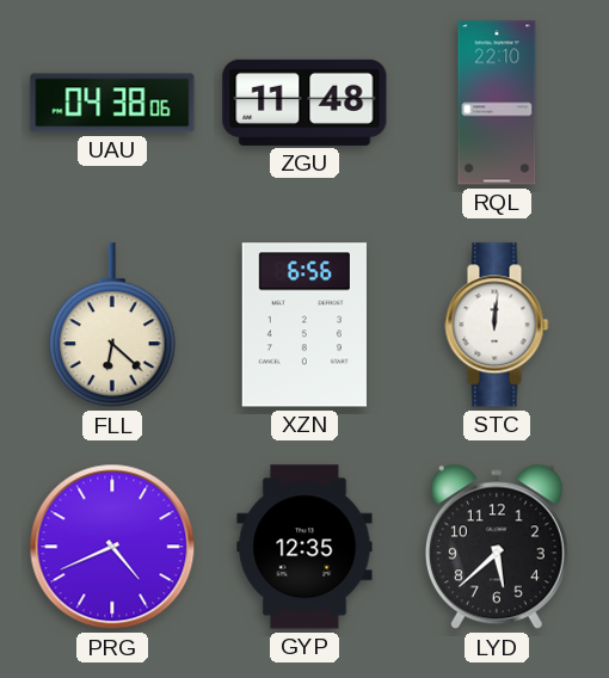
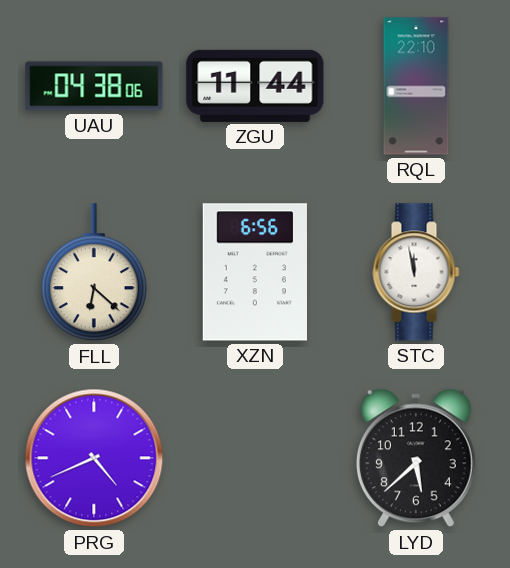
ZGU: 11:48 -> 11:44
STC: 12:01 -> 11:58
GYP: 12:35 -> none
